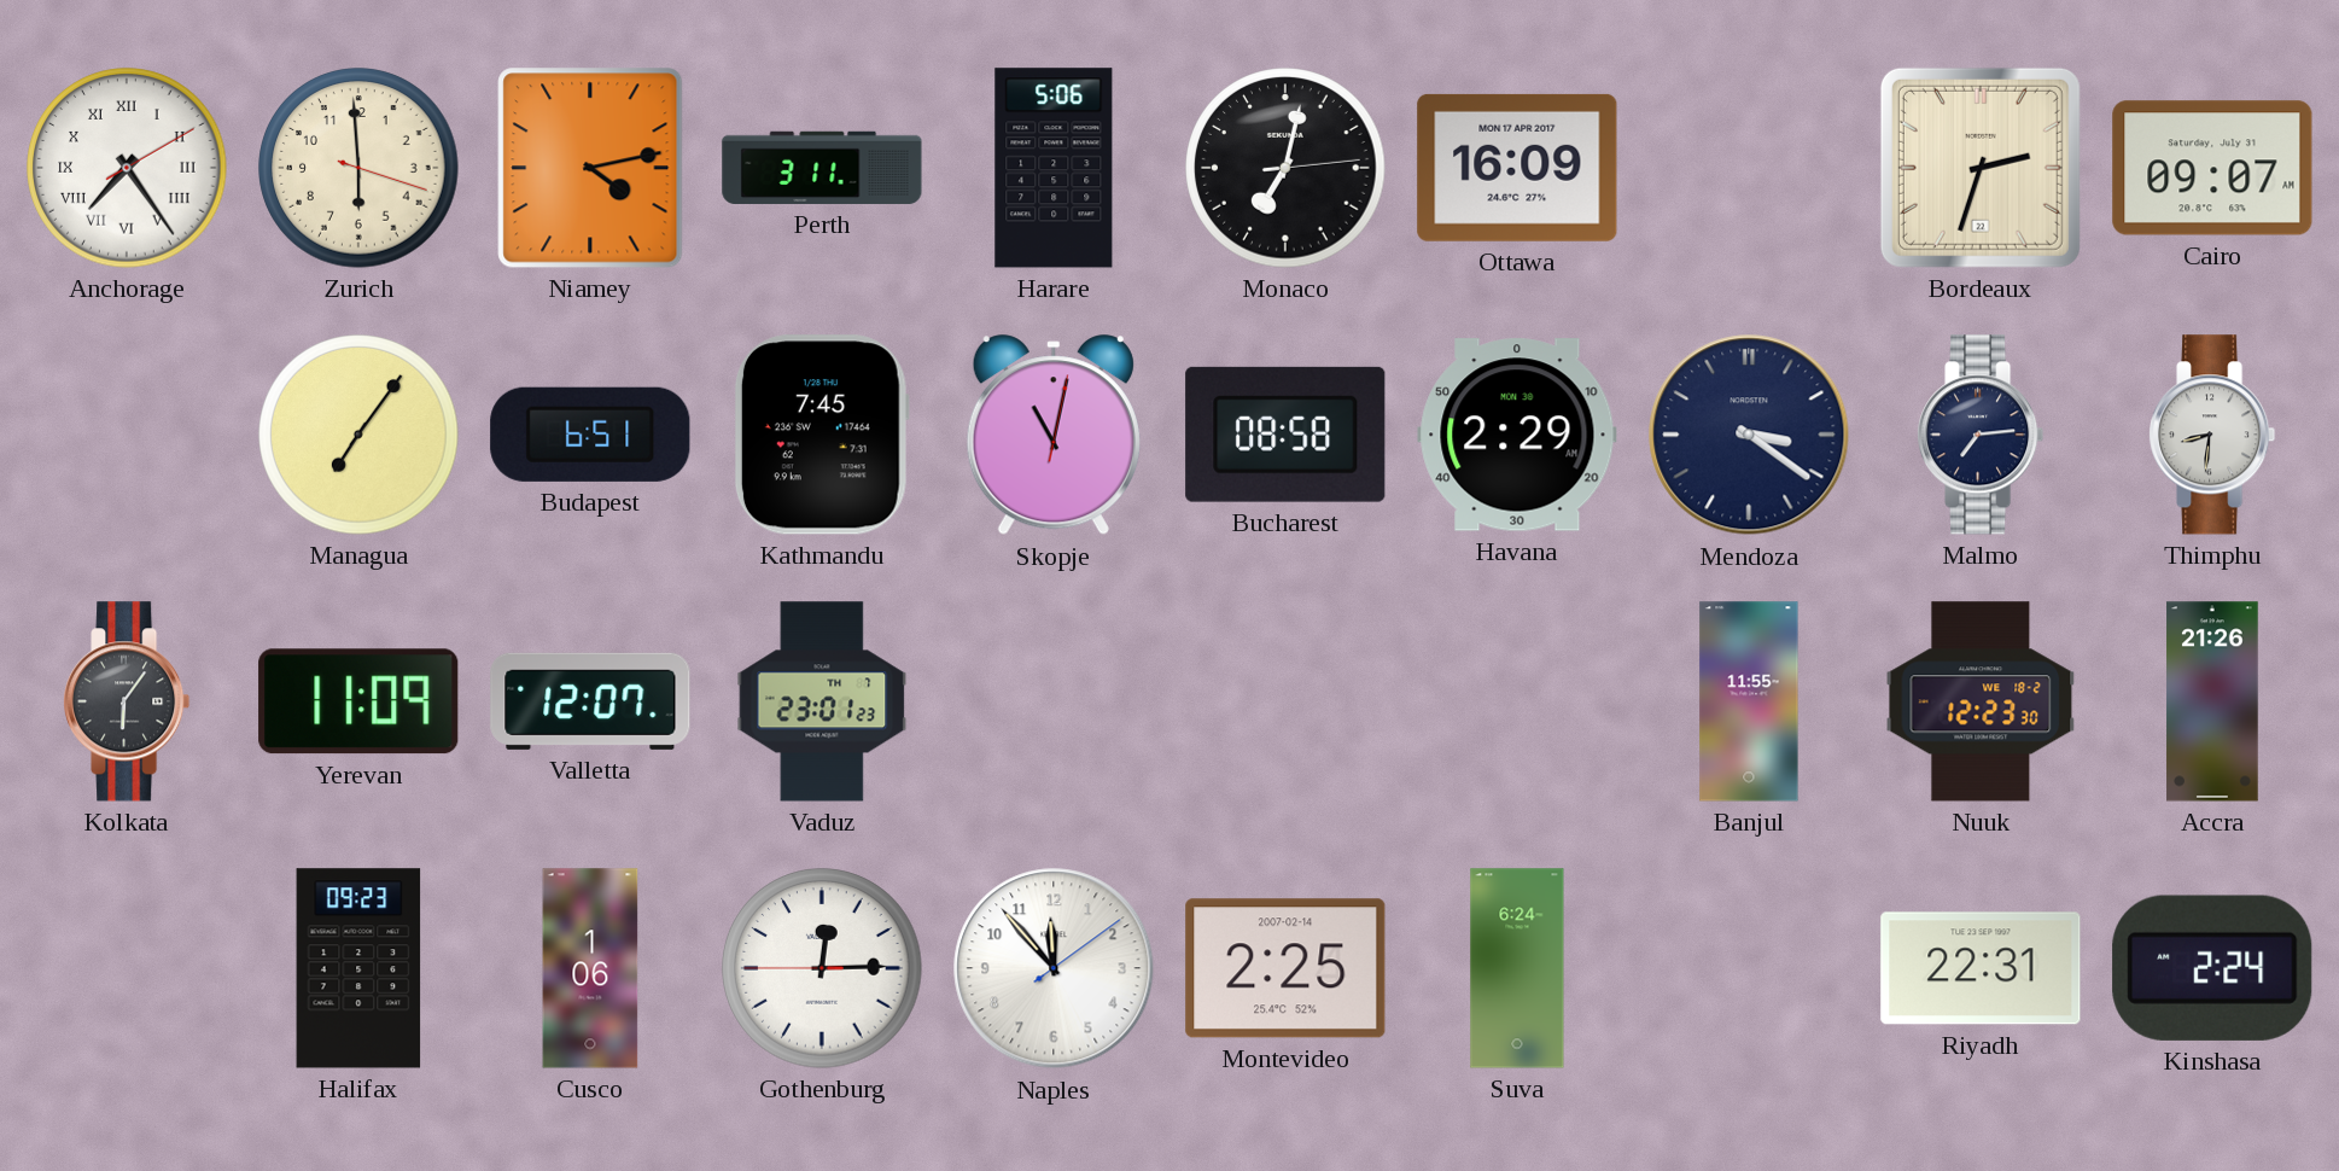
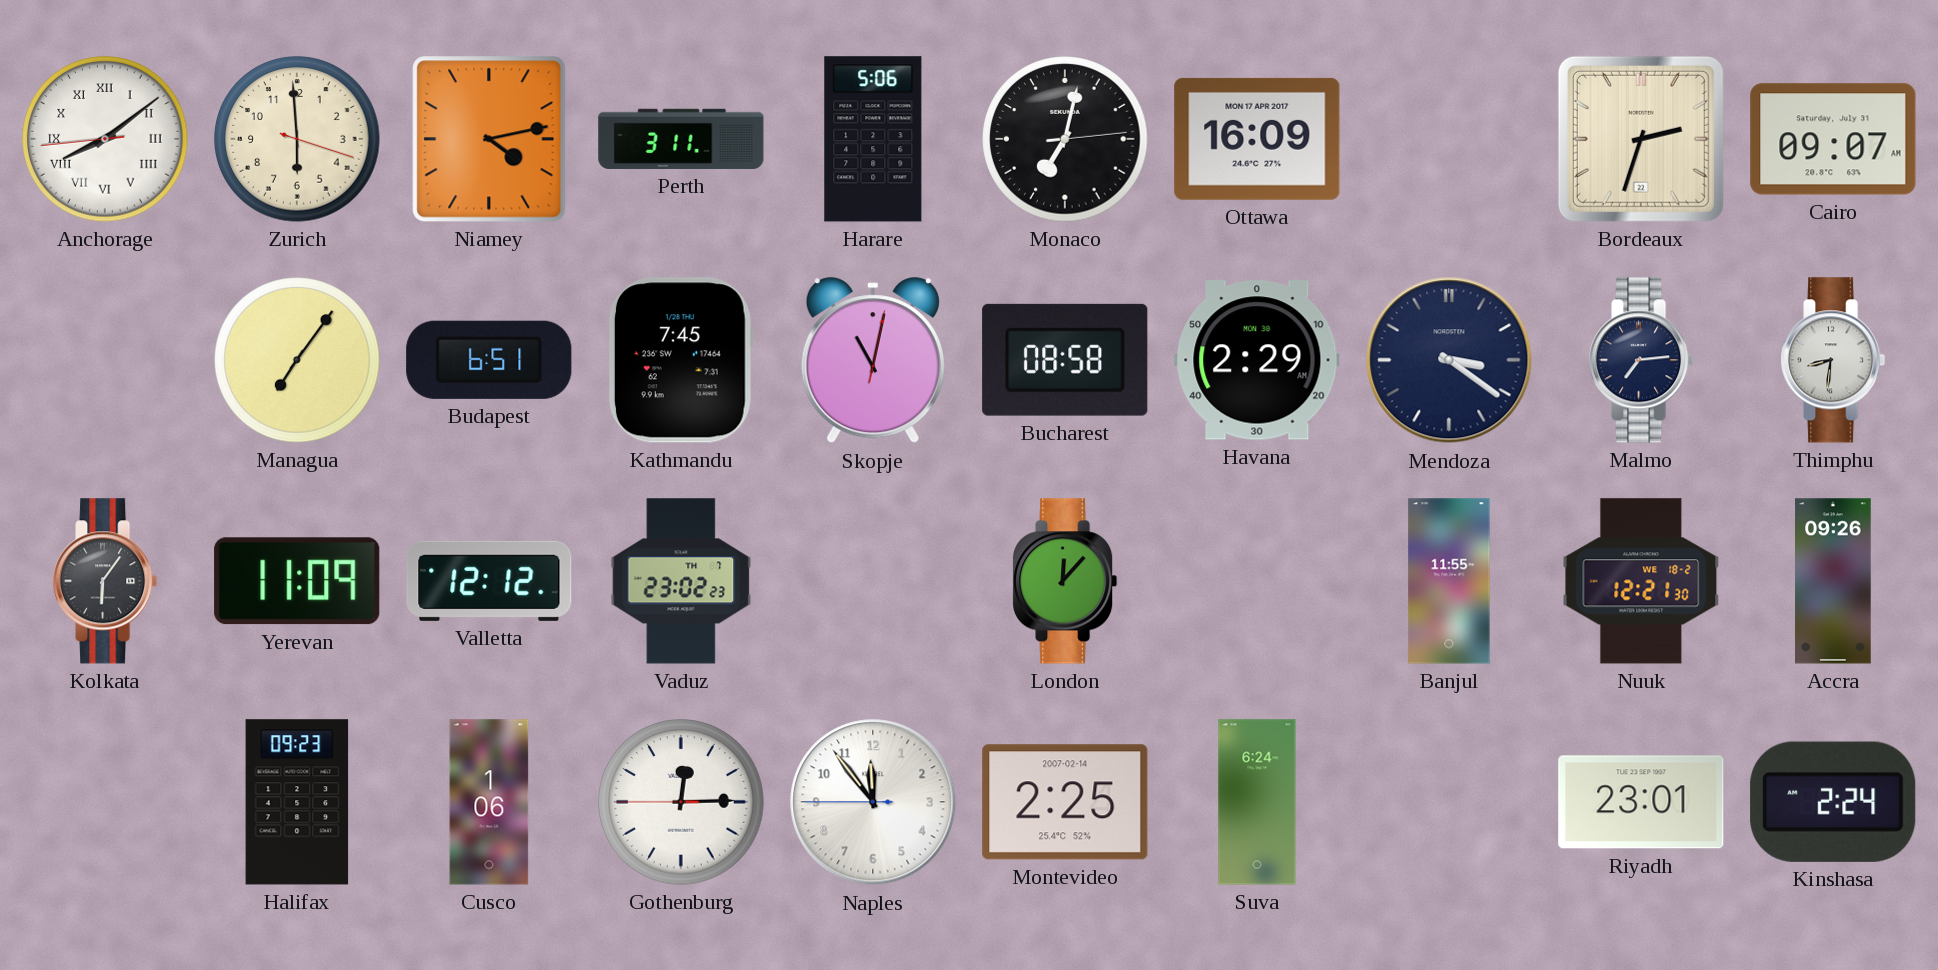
Anchorage: 7:24 -> 8:08
Valletta: 12:07 -> 12:12
Vaduz: 23:01 -> 23:02
London: none -> 12:07
Nuuk: 12:23 -> 12:21
Accra: 21:26 -> 09:26
Naples: 11:53:09 -> 11:53:45
Riyadh: 22:31 -> 23:01
